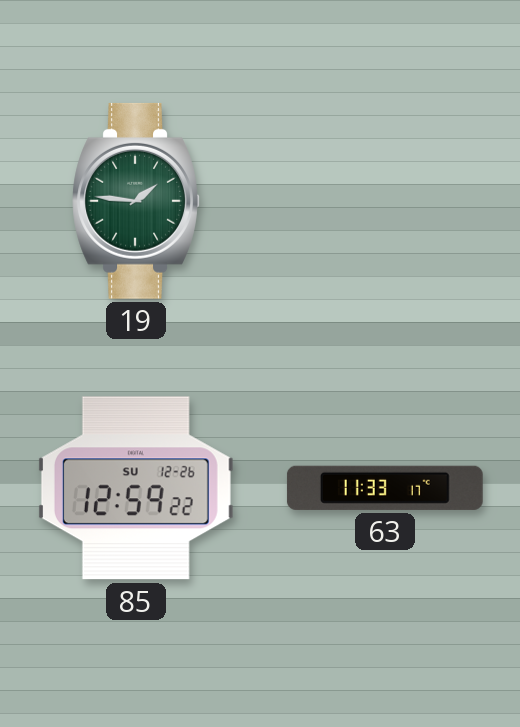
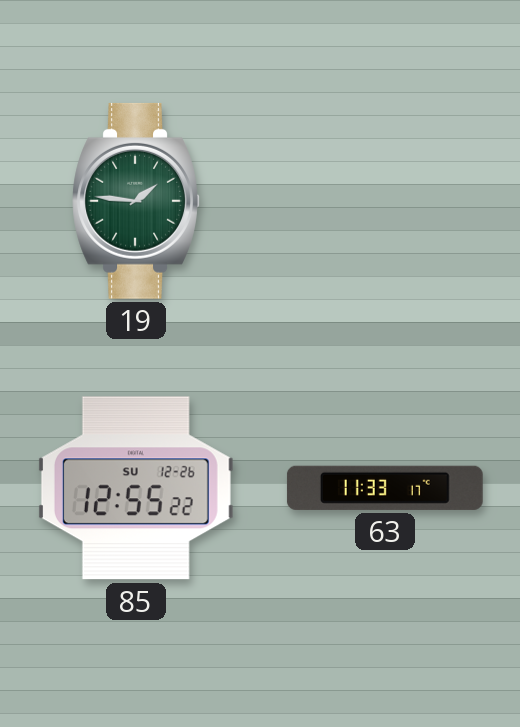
85: 12:59 -> 12:55
